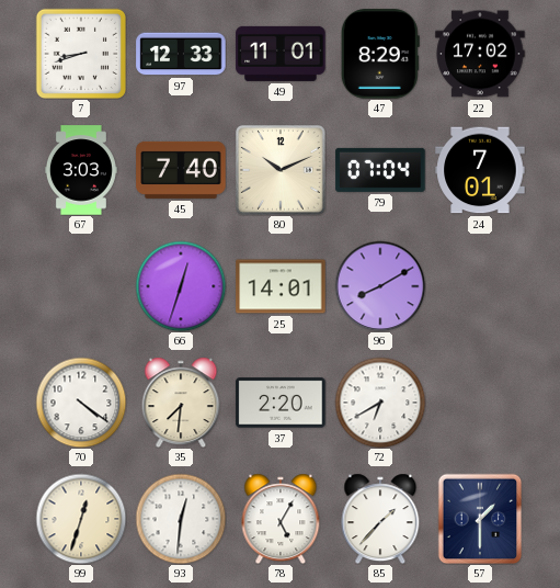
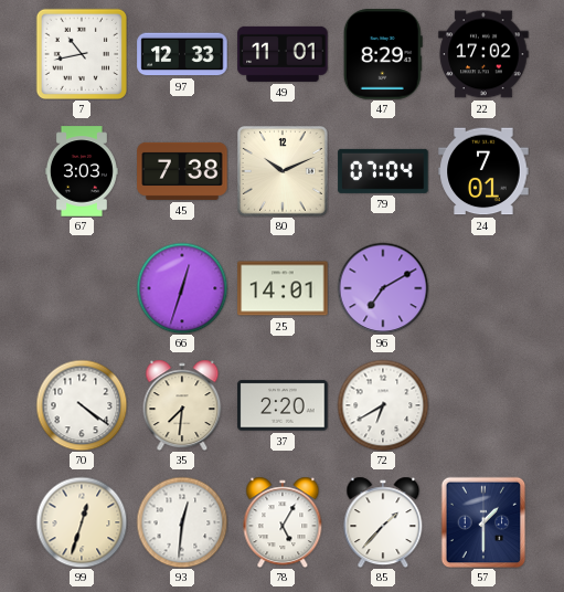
7: 8:42 -> 10:43
45: 7:40 -> 7:38
96: 8:10 -> 7:10
